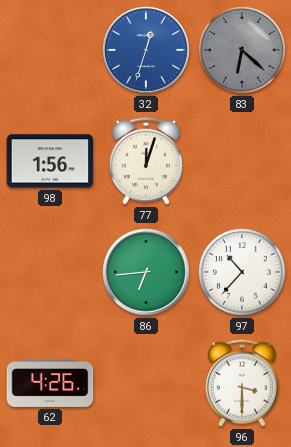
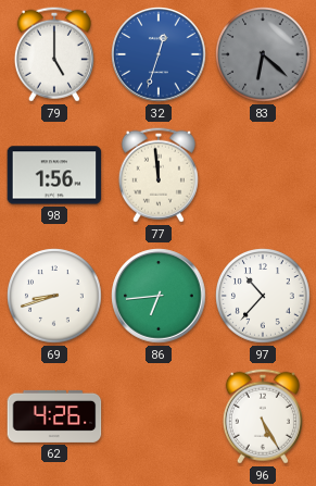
79: none -> 5:00
77: 12:03 -> 11:59
69: none -> 8:42
96: 3:30 -> 5:25
